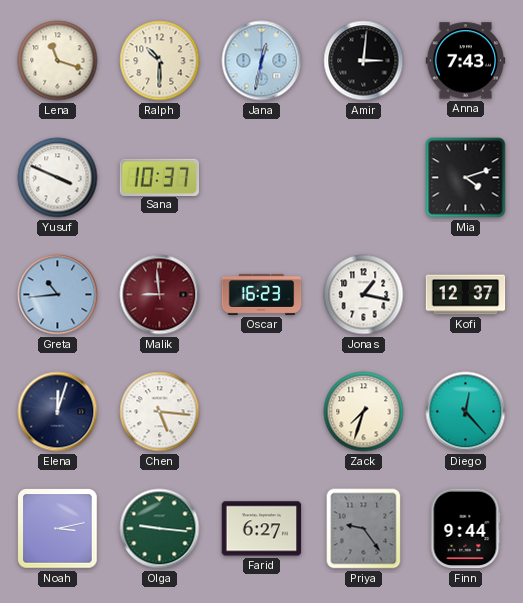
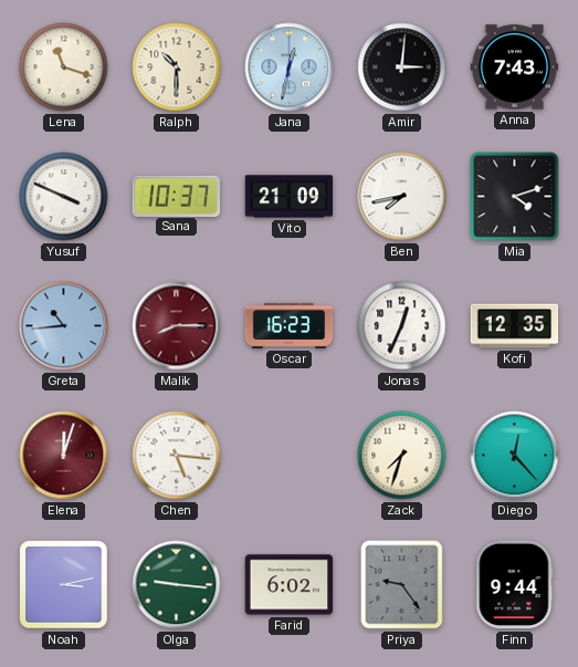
Vito: none -> 21:09
Ben: none -> 7:43
Malik: 8:59 -> 8:15
Jonas: 1:17 -> 12:34
Kofi: 12:37 -> 12:35
Elena dial: navy -> burgundy
Farid: 6:27 -> 6:02
